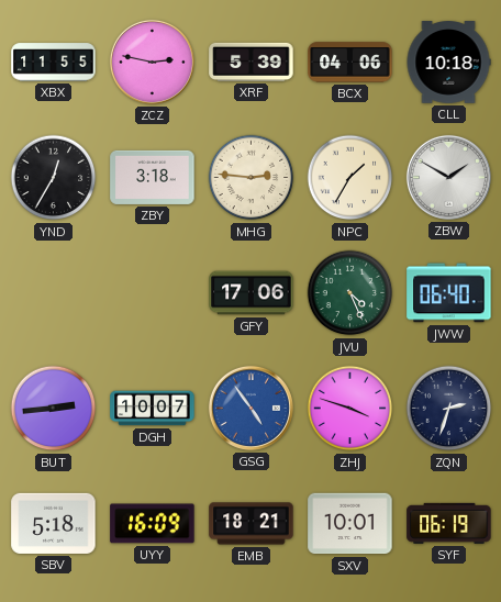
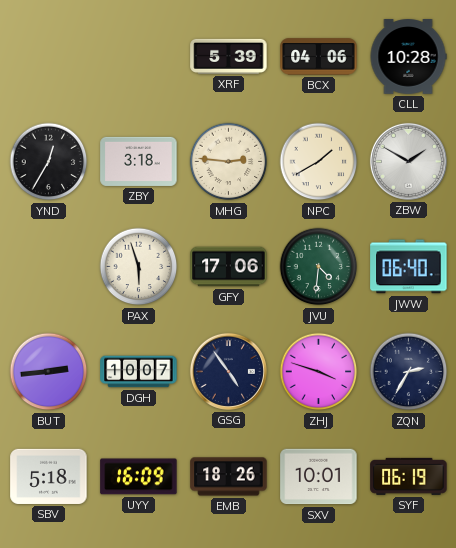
XBX: 11:55 -> none
ZCZ: 2:47 -> none
CLL: 10:18 -> 10:28
NPC: 1:35 -> 1:40
PAX: none -> 5:57
JVU: 4:26 -> 4:31
GSG dial: blue -> navy
ZQN: 2:33 -> 2:35
EMB: 18:21 -> 18:26
